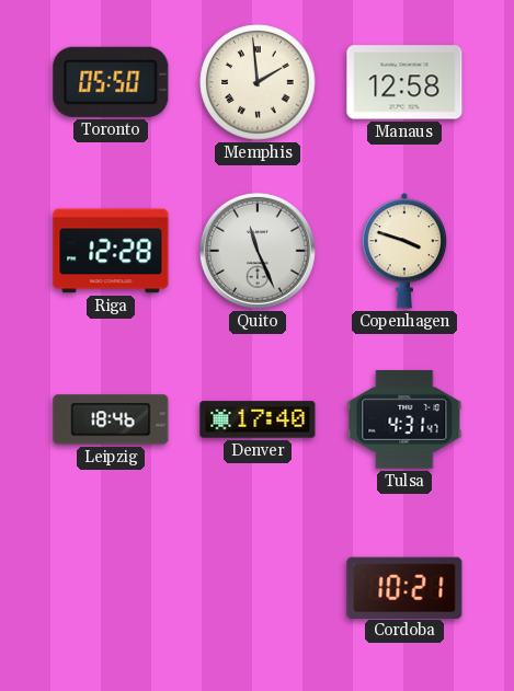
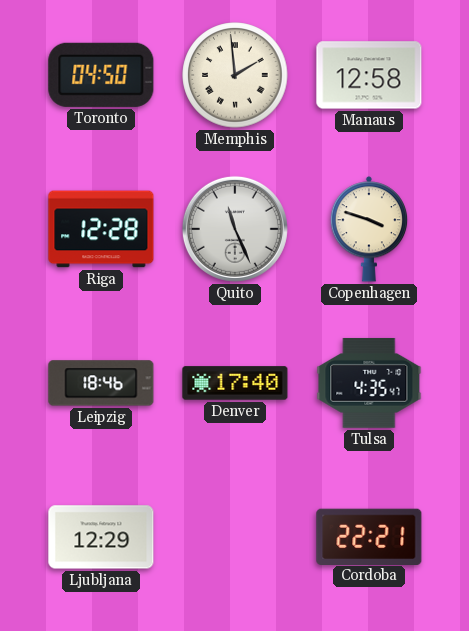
Toronto: 05:50 -> 04:50
Tulsa: 4:31 -> 4:35
Ljubljana: none -> 12:29
Cordoba: 10:21 -> 22:21
